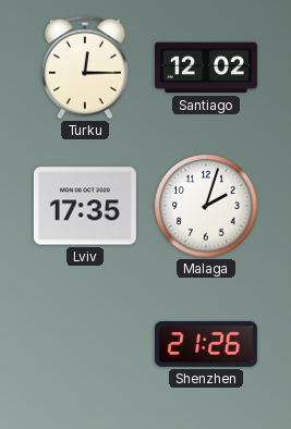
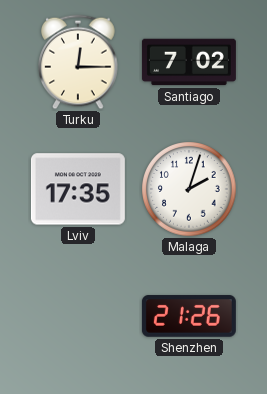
Santiago: 12:02 -> 7:02
